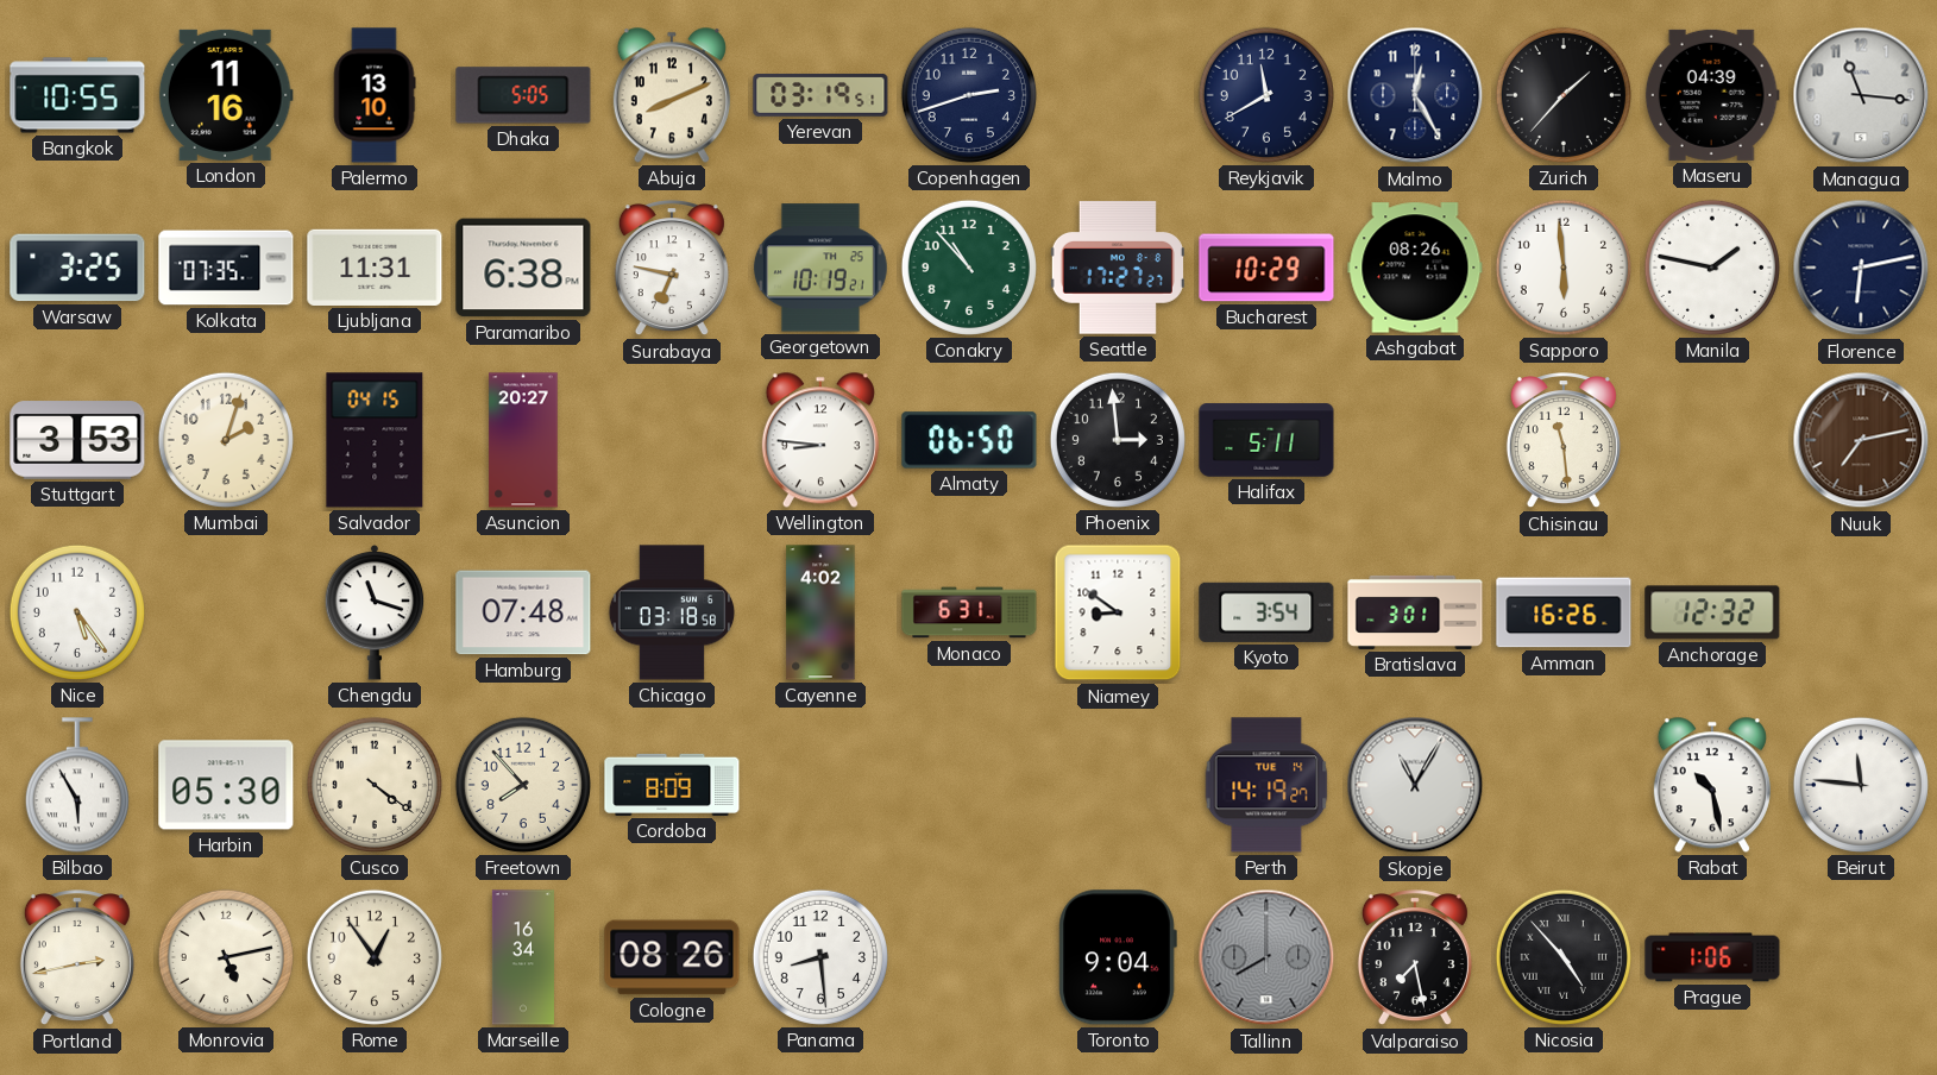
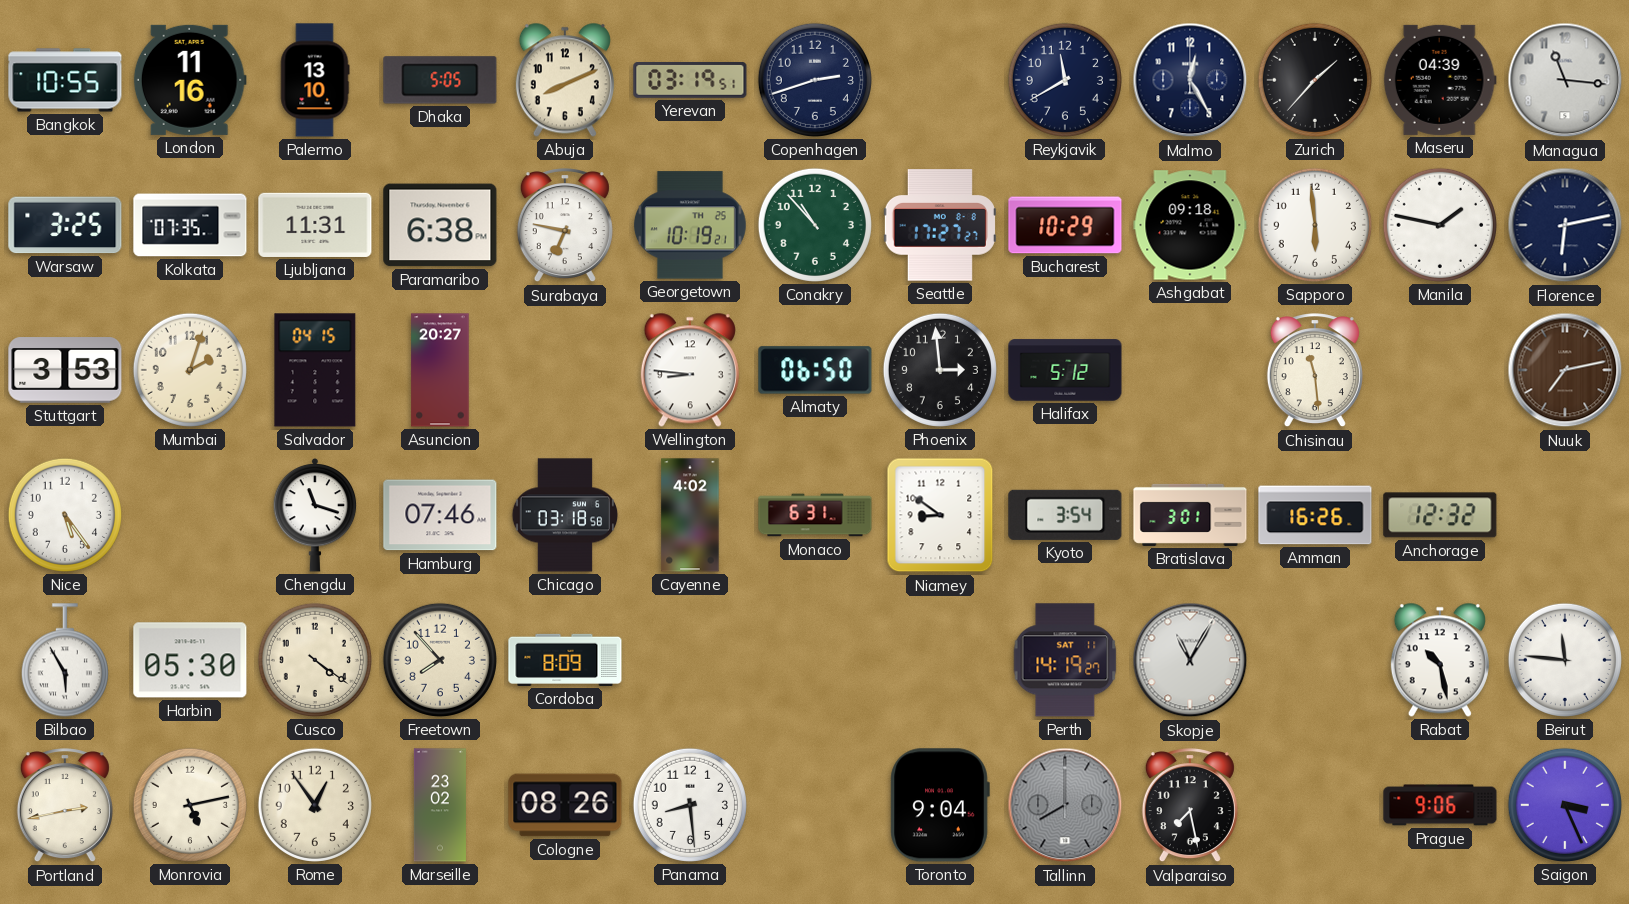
Ashgabat: 08:26 -> 09:18
Halifax: 5:11 -> 5:12
Hamburg: 07:48 -> 07:46
Perth date: TUE 14 -> SAT 11
Marseille: 16:34 -> 23:02
Nicosia: 4:53 -> none
Prague: 1:06 -> 9:06
Saigon: none -> 3:26
